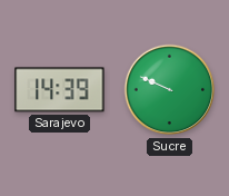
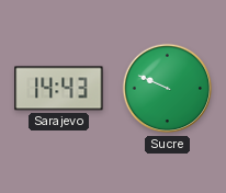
Sarajevo: 14:39 -> 14:43
